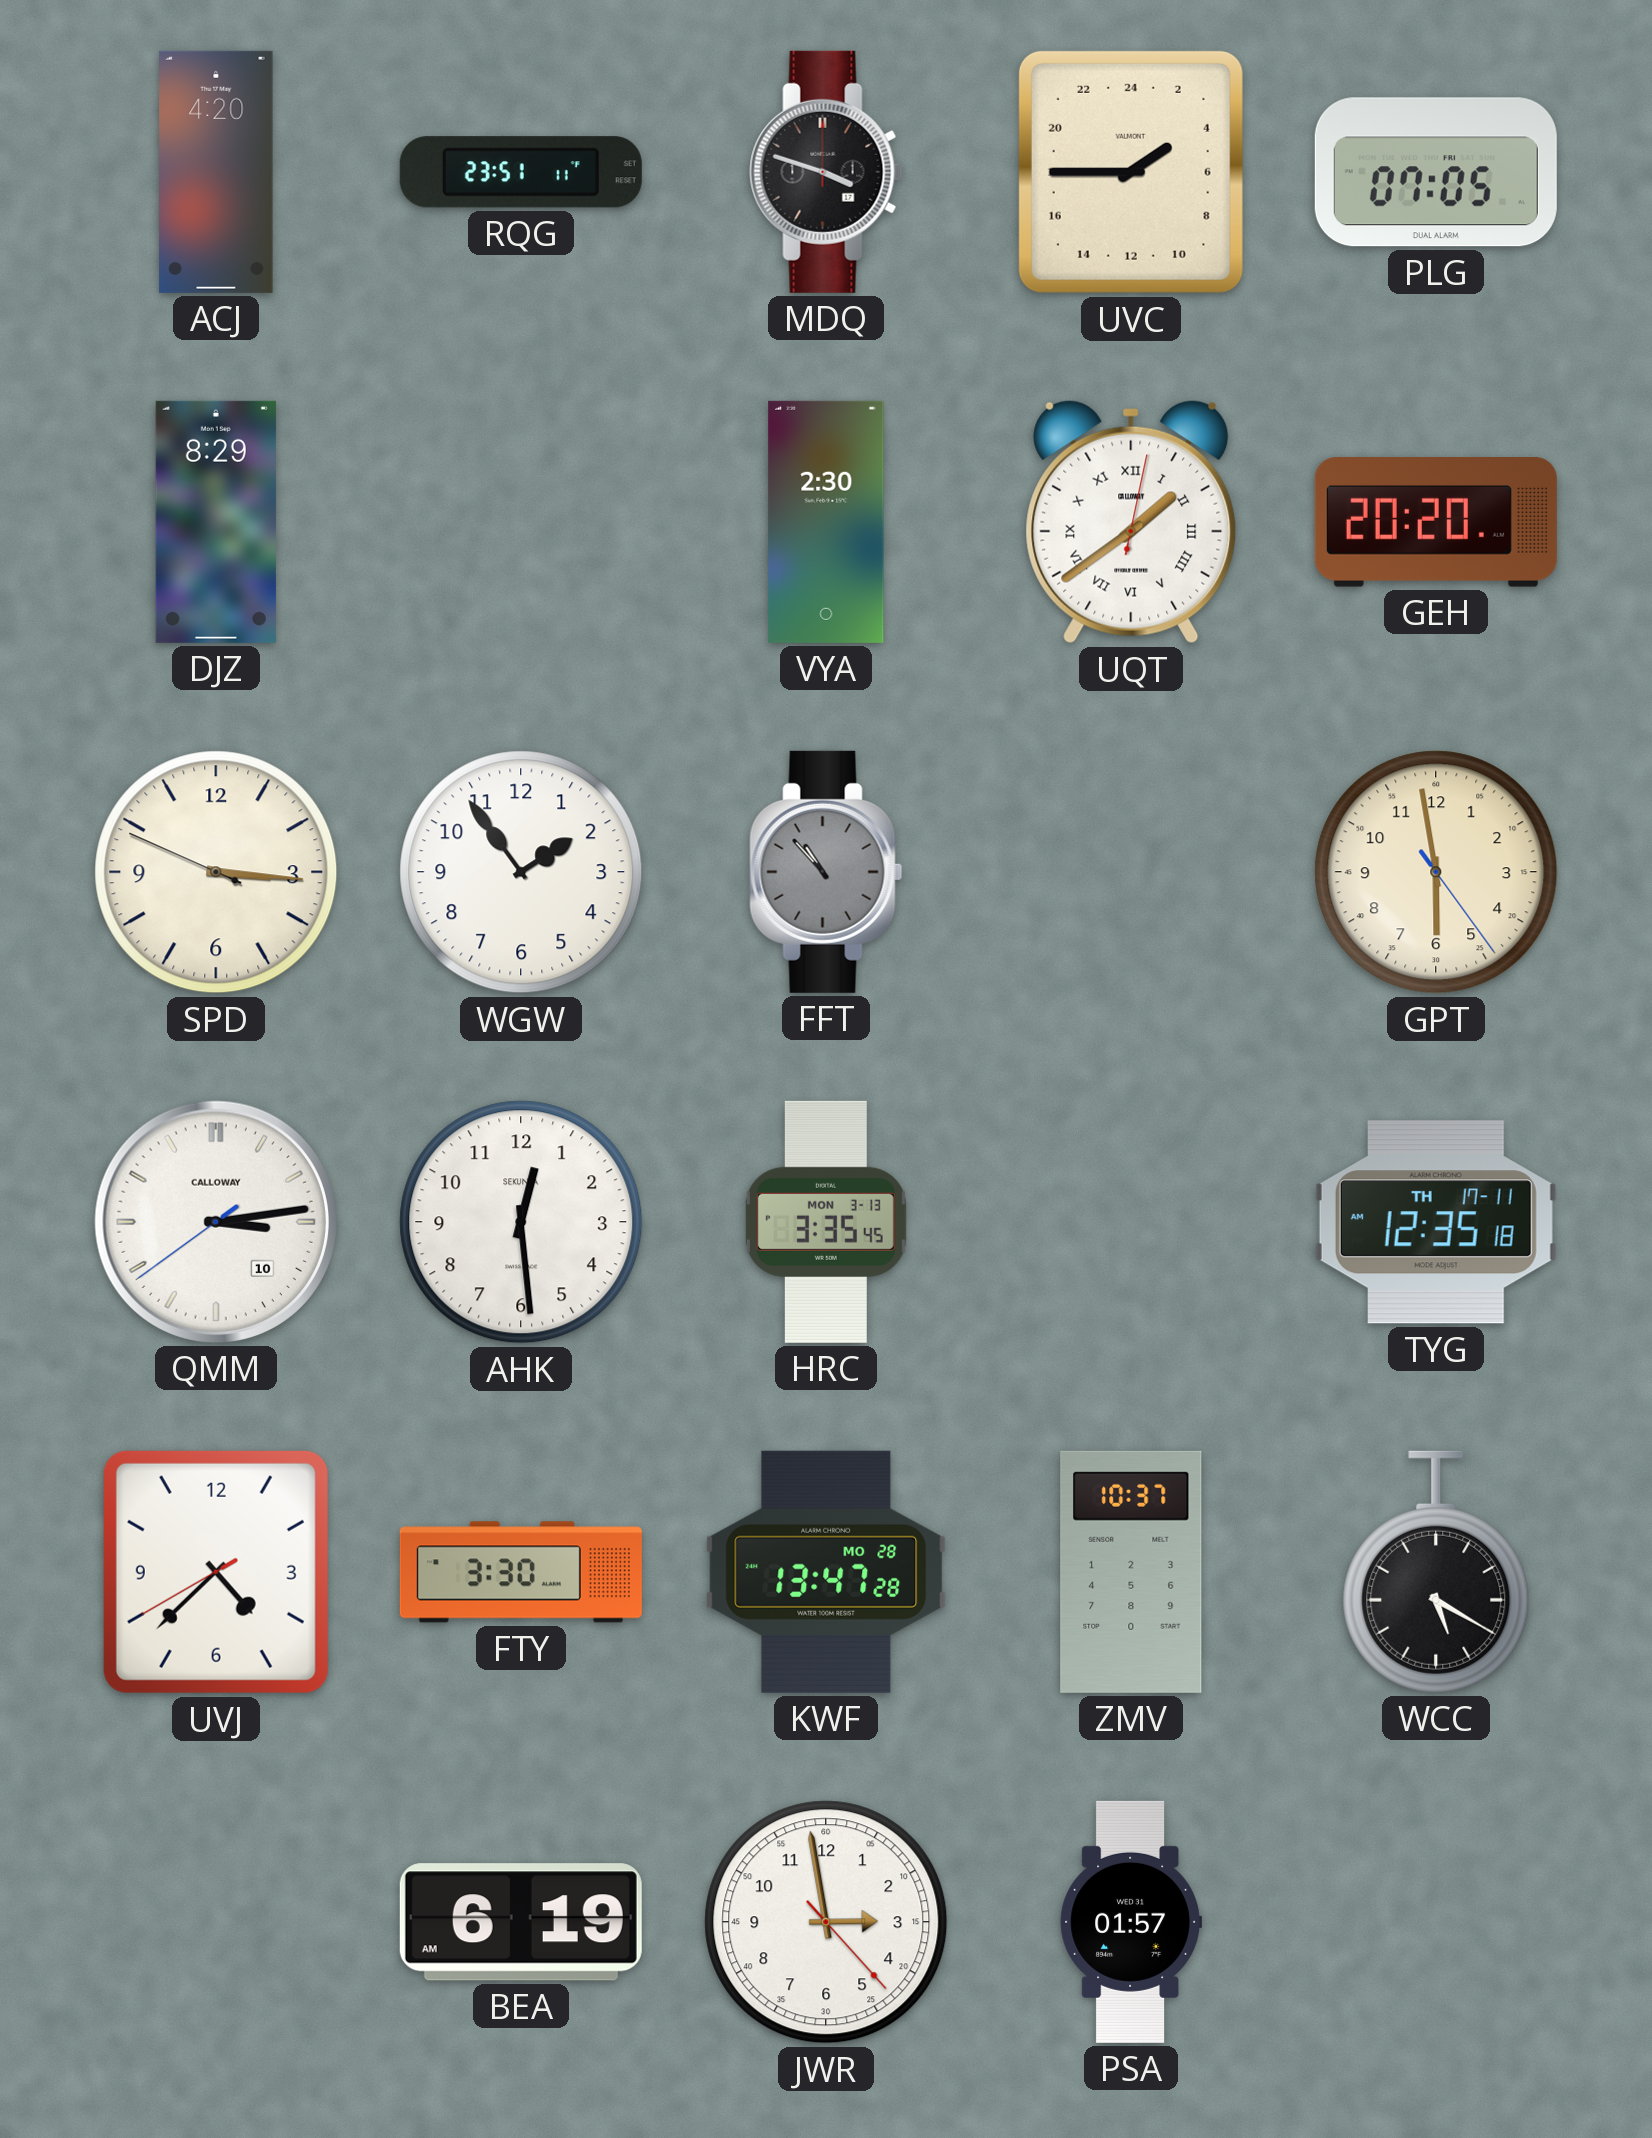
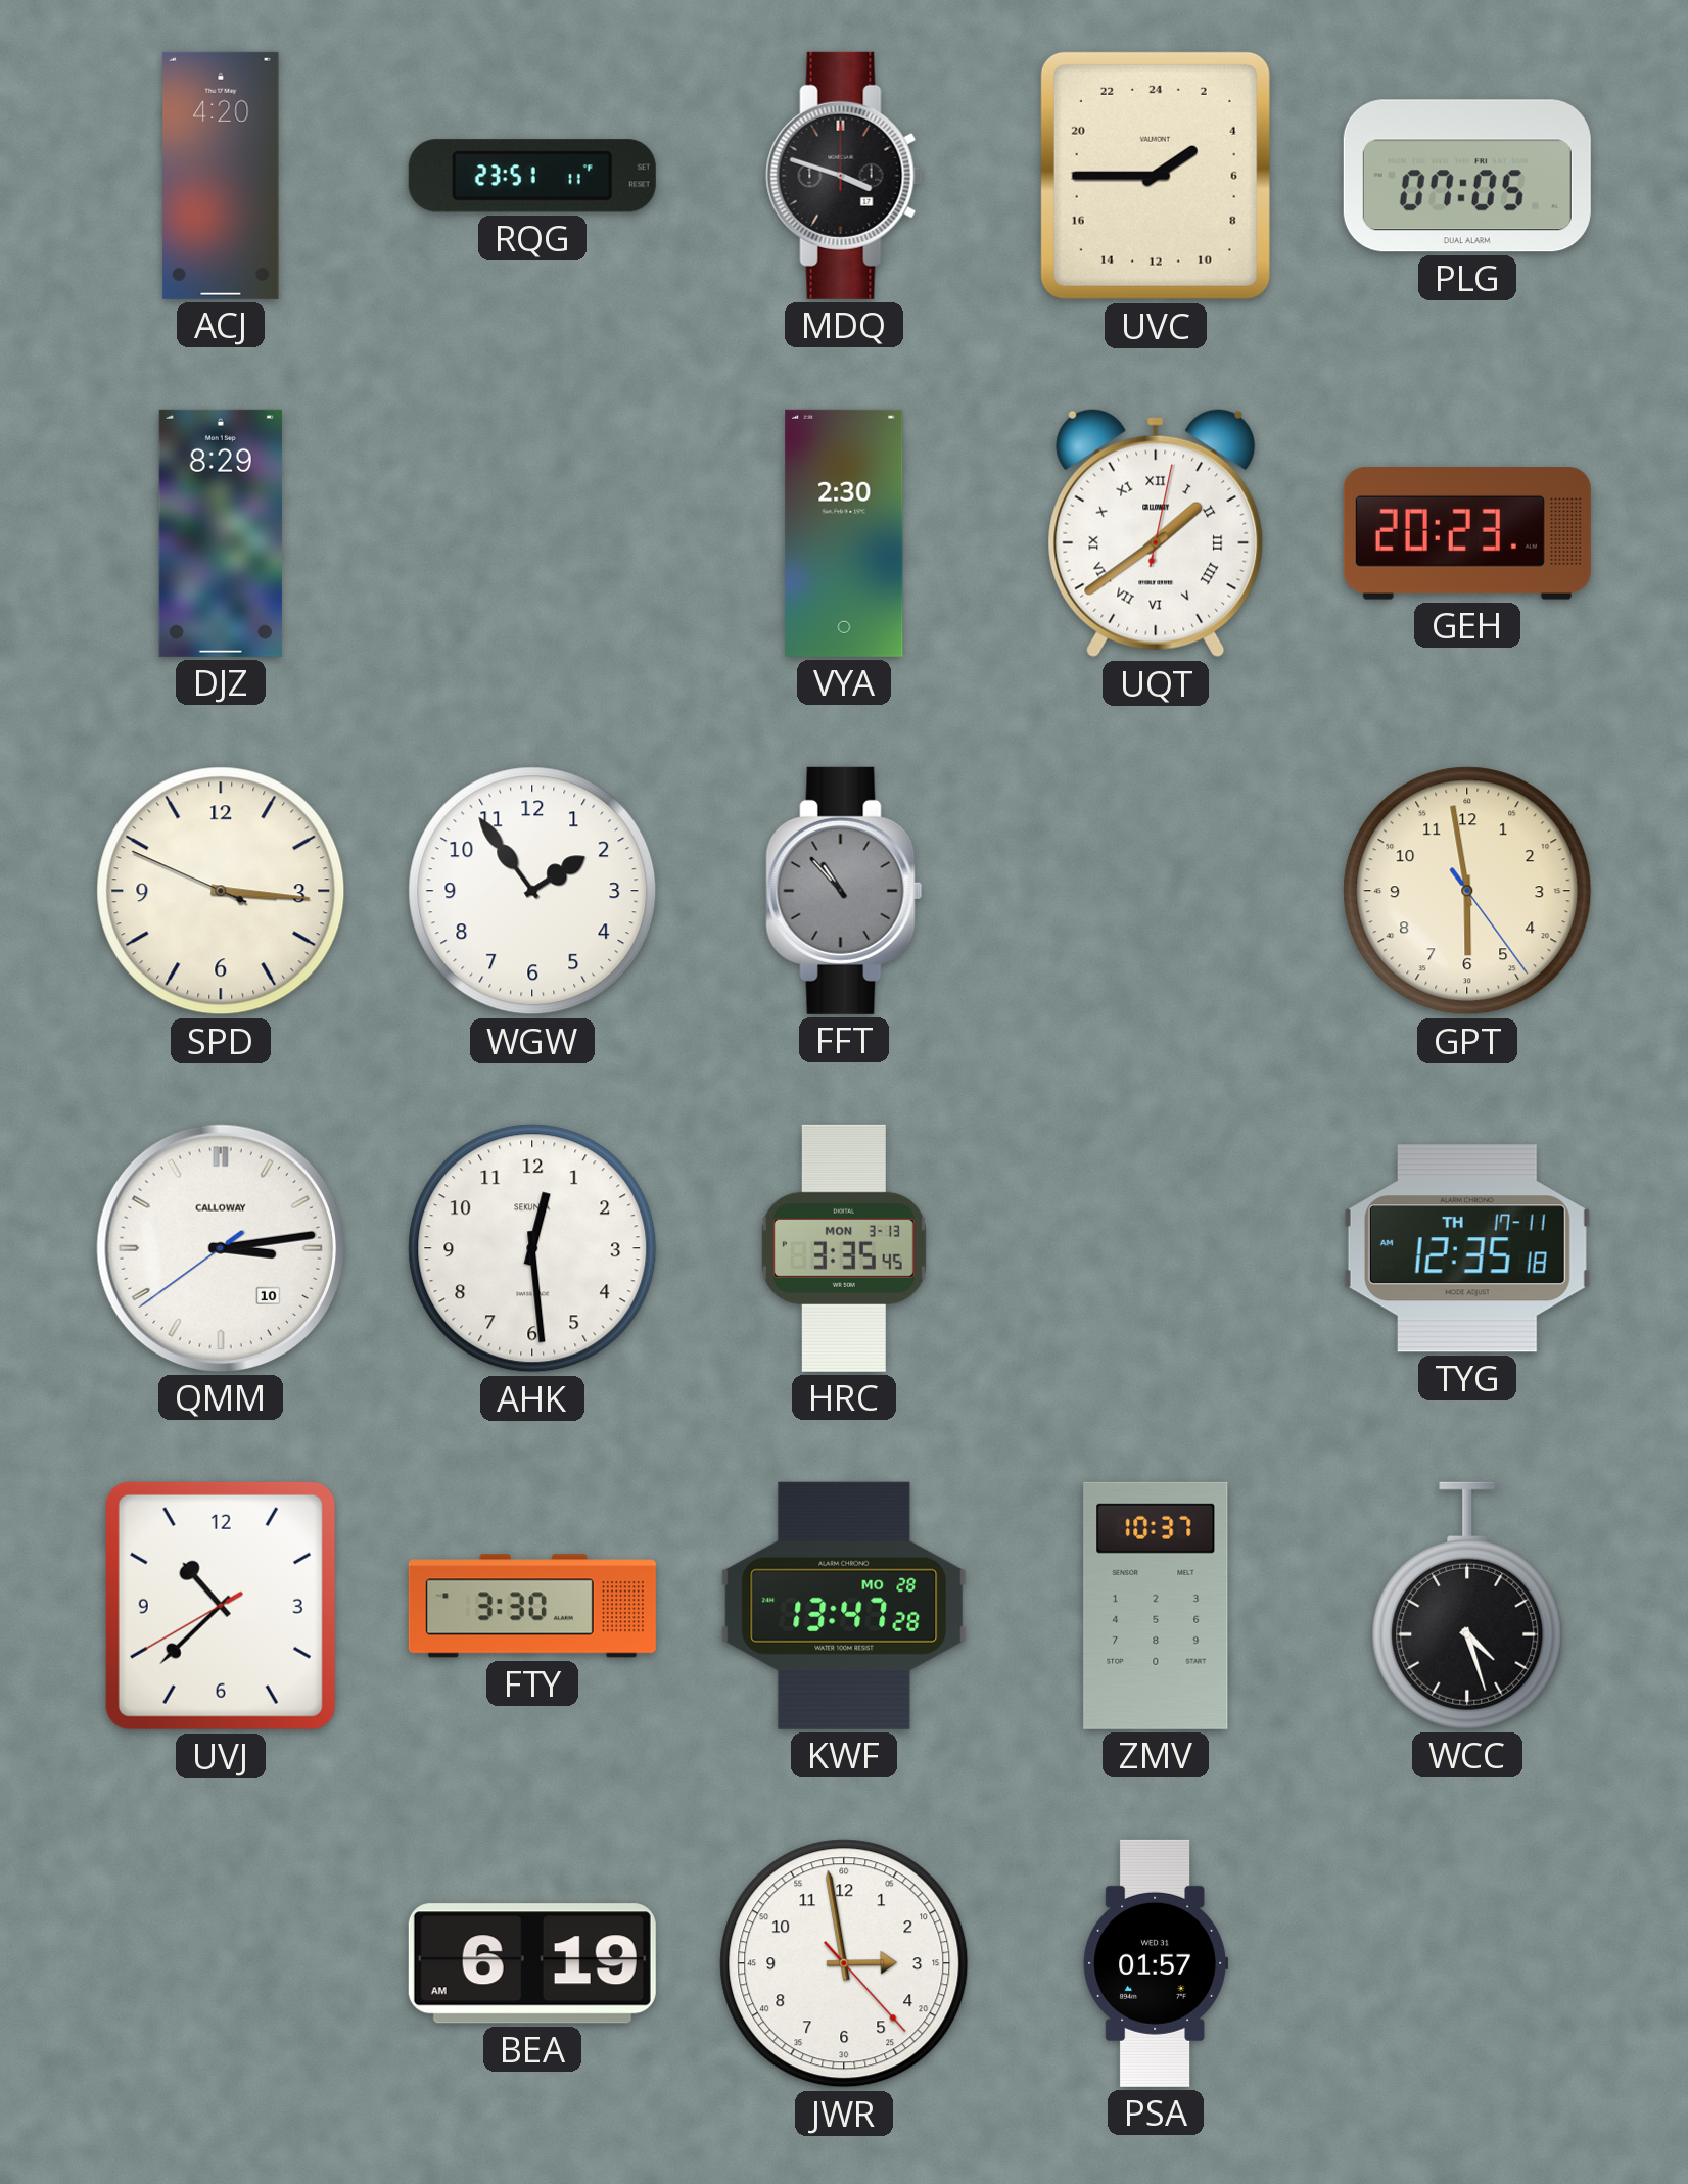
GEH: 20:20 -> 20:23
UVJ: 4:37 -> 10:37
WCC: 5:20 -> 4:27
